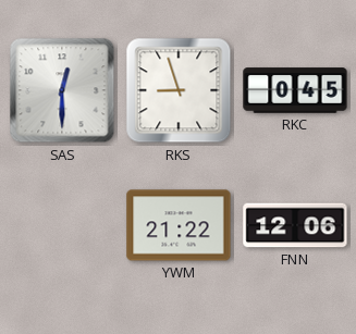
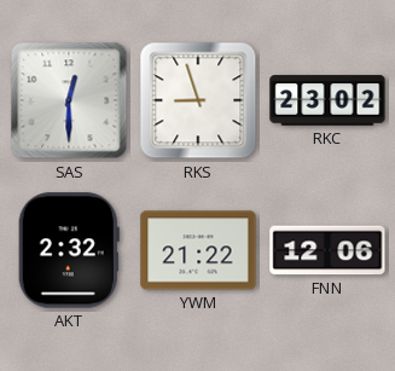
RKC: 0:45 -> 23:02
AKT: none -> 2:32
